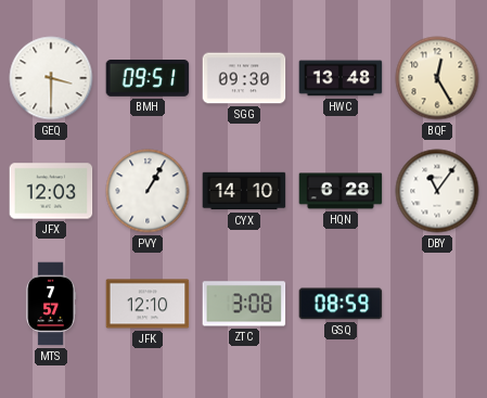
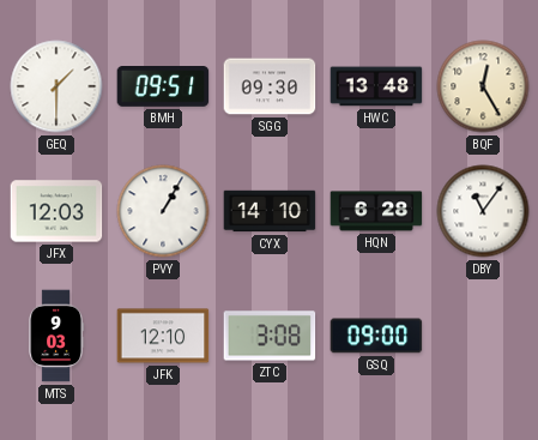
GEQ: 3:30 -> 1:30
MTS: 7:57 -> 9:03
GSQ: 08:59 -> 09:00
